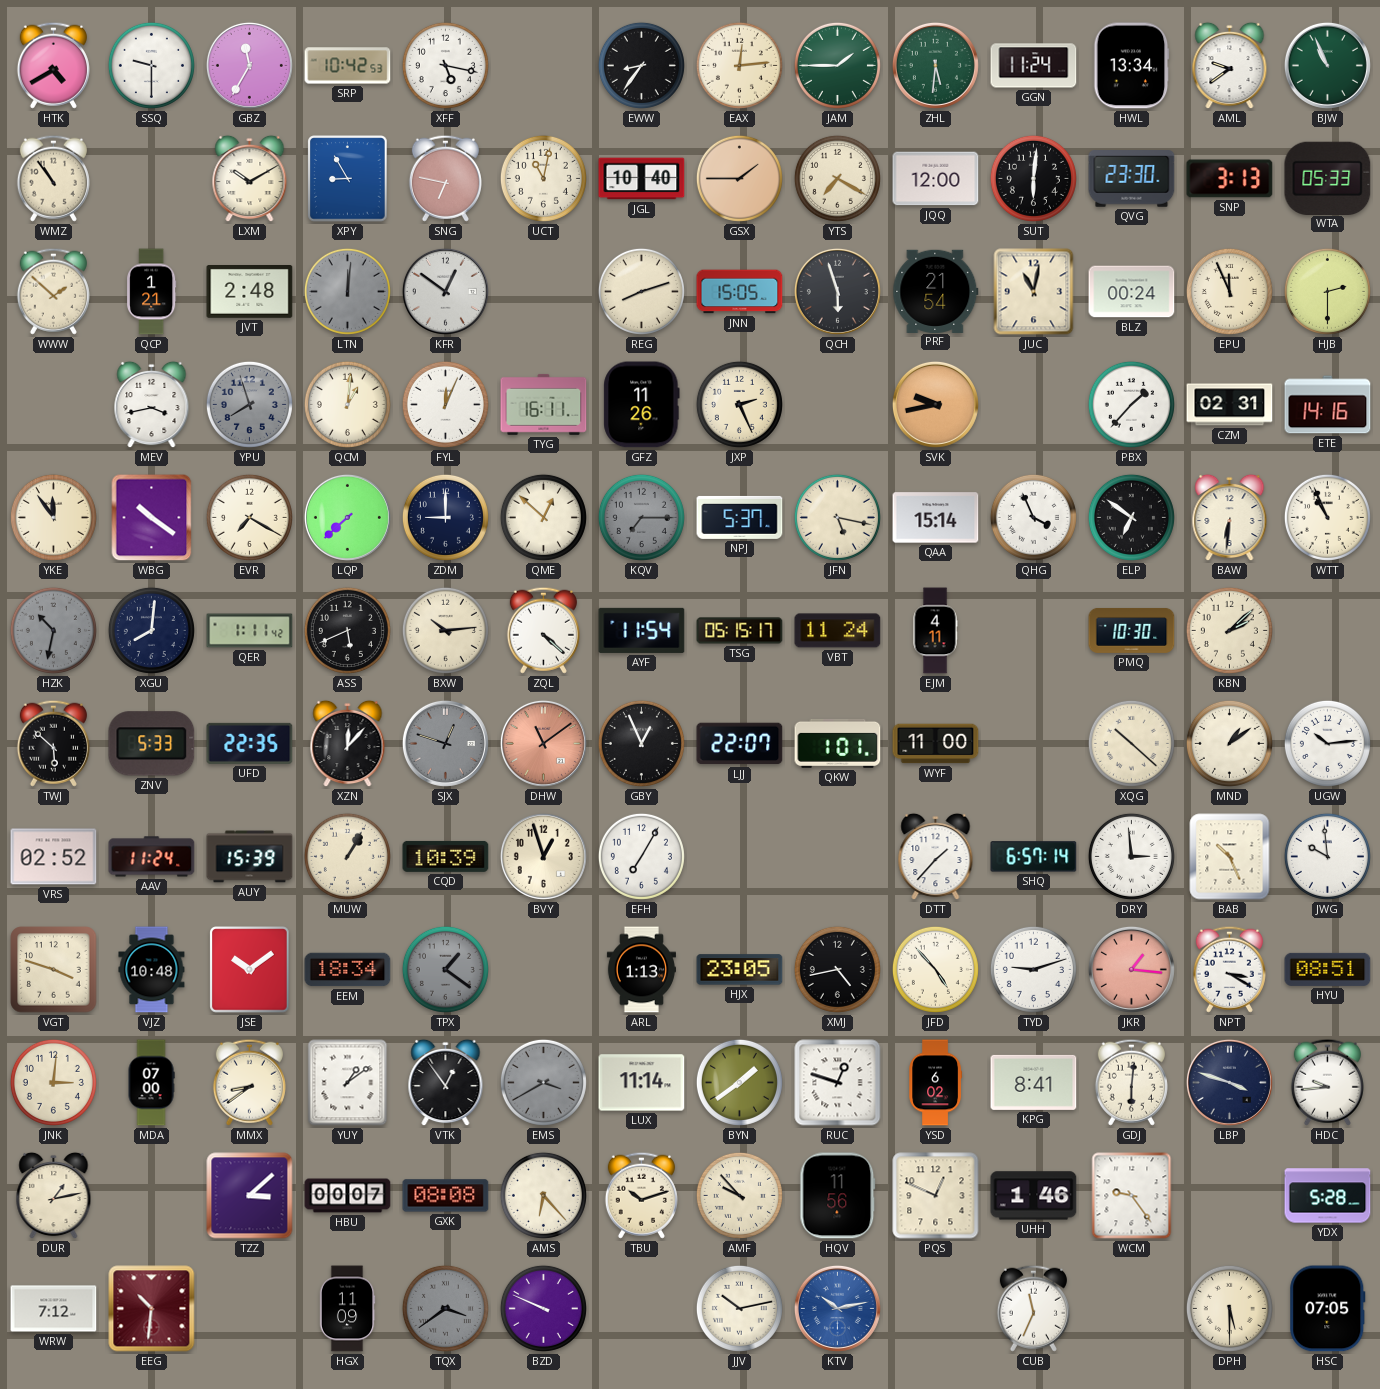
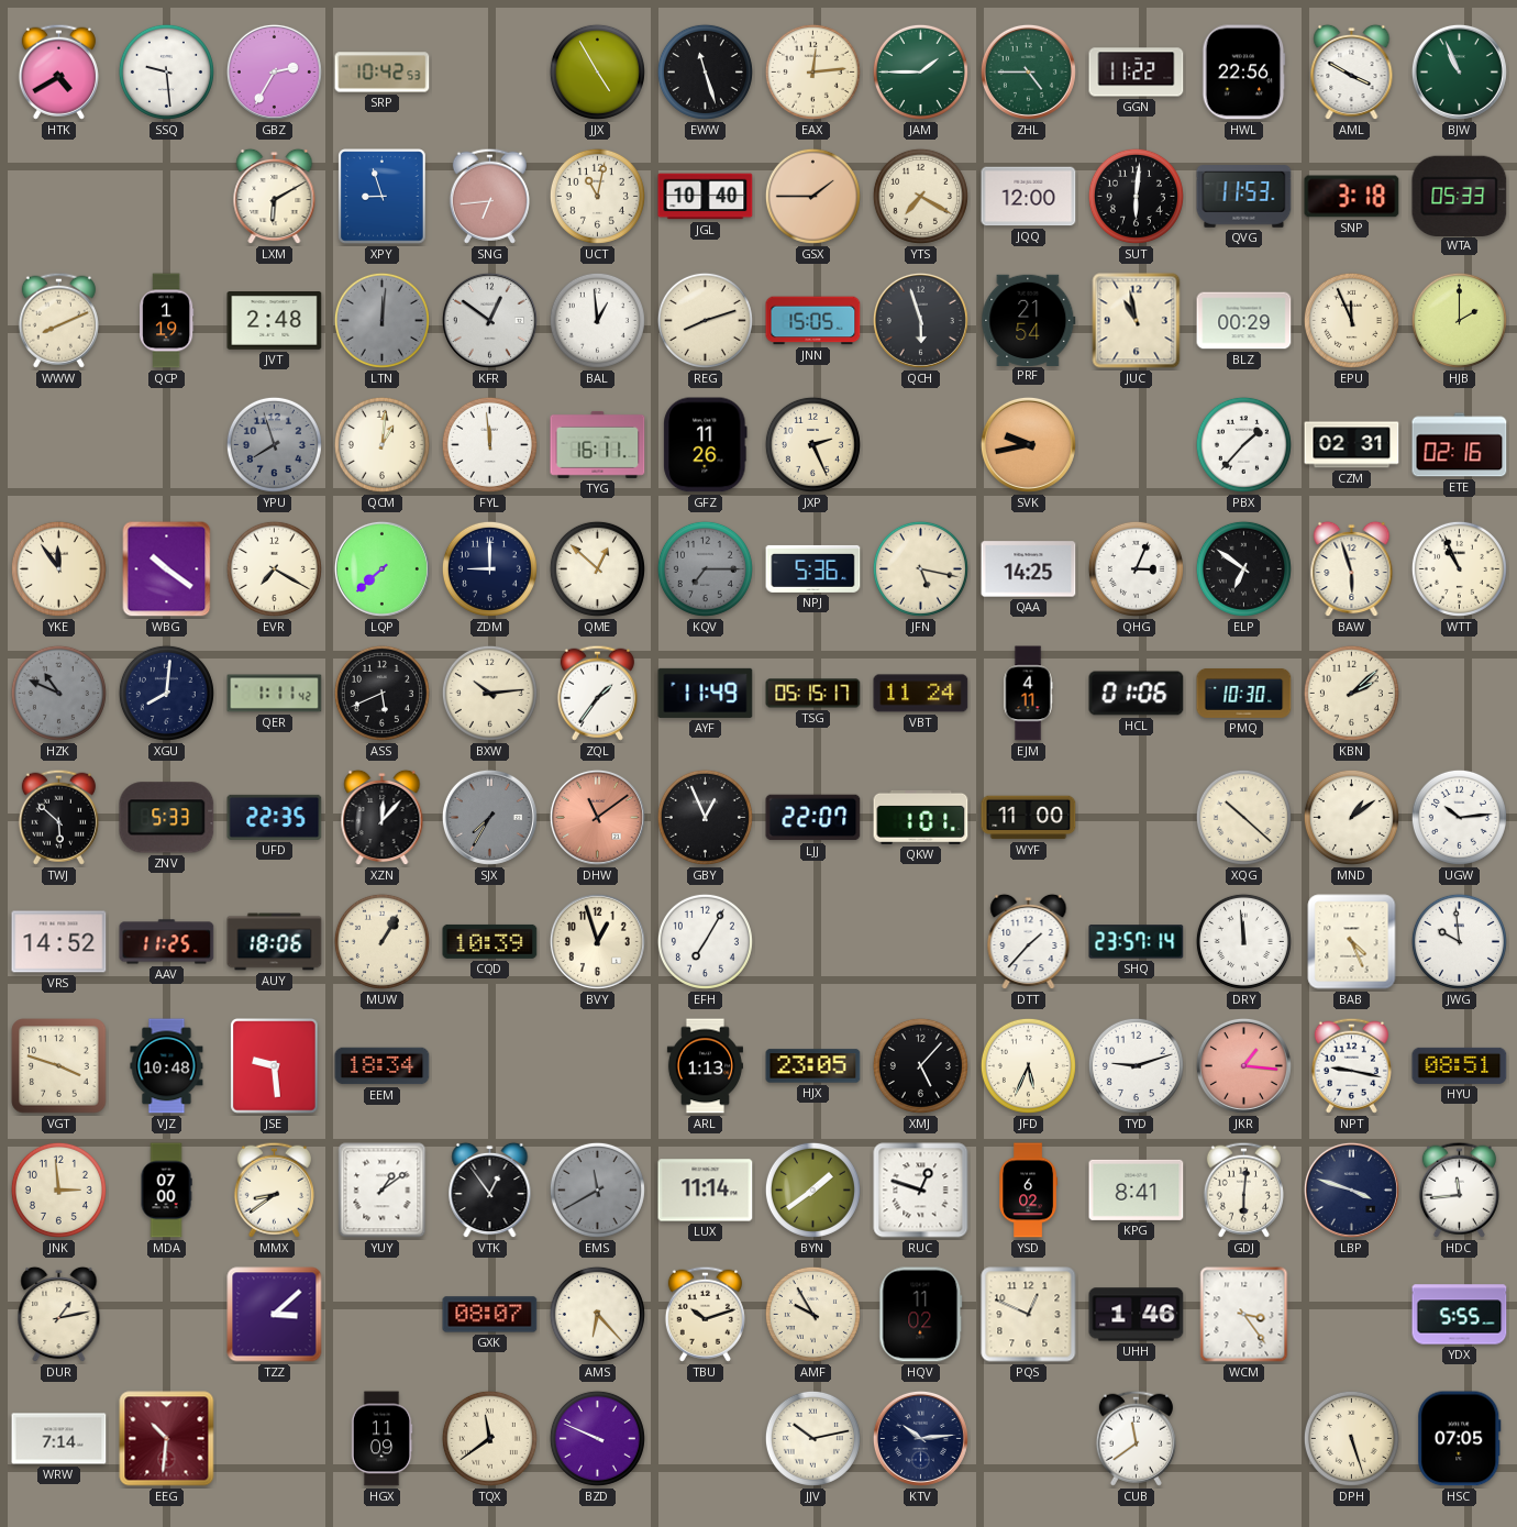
SSQ: 9:30 -> 9:29
GBZ: 11:35 -> 2:35
XFF: 5:17 -> none
JJX: none -> 4:55
EWW: 8:36 -> 11:27
ZHL: 5:31 -> 4:45
GGN: 11:24 -> 11:22
HWL: 13:34 -> 22:56
AML: 9:39 -> 3:50
WMZ: 10:54 -> none
LXM: 10:10 -> 6:10
XPY: 8:55 -> 8:57
SNG: 6:47 -> 6:44
QVG: 23:30 -> 11:53
SNP: 3:13 -> 3:18
WWW: 1:52 -> 8:11
QCP: 1:21 -> 1:19
BAL: none -> 12:59
JUC: 11:02 -> 10:58
BLZ: 00:24 -> 00:29
HJB: 2:30 -> 2:00
MEV: 3:43 -> none
FYL: 12:04 -> 11:59
ETE: 14:16 -> 02:16
NPJ: 5:37 -> 5:36
QAA: 15:14 -> 14:25
QHG: 3:56 -> 3:04
BAW: 6:31 -> 5:57
HZK: 10:32 -> 10:49
ZQL: 4:22 -> 1:36
AYF: 11:54 -> 11:49
HCL: none -> 01:06
SJX: 12:48 -> 7:35
VRS: 02:52 -> 14:52
AAV: 11:24 -> 11:25
AUY: 15:39 -> 18:06
SHQ: 6:57 -> 23:57
DRY: 2:59 -> 11:59
BAB: 10:26 -> 4:26
JSE: 10:09 -> 9:29
TPX: 1:21 -> none
XMJ: 4:43 -> 5:07
JFD: 4:53 -> 5:34
NPT: 3:20 -> 9:17
JNK: 3:01 -> 2:59
EMS: 3:40 -> 11:40
HDC: 9:44 -> 11:44
HBU: 00:07 -> none
GXK: 08:08 -> 08:07
AMF: 9:53 -> 9:55
HQV: 11:56 -> 11:02
WCM: 9:24 -> 3:24
YDX: 5:28 -> 5:55
WRW: 7:12 -> 7:14
TQX: 3:39 -> 11:39
TQX dial: grey -> cream
KTV: 10:13 -> 10:14
KTV dial: blue -> navy
CUB: 11:34 -> 11:39
DPH: 5:30 -> 5:27
